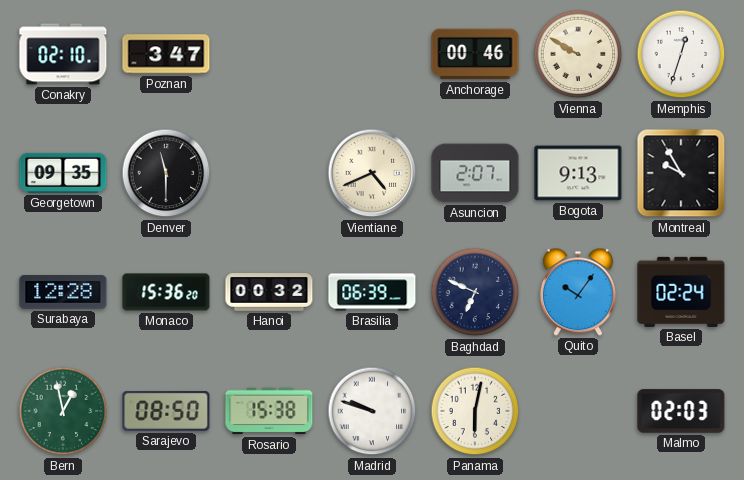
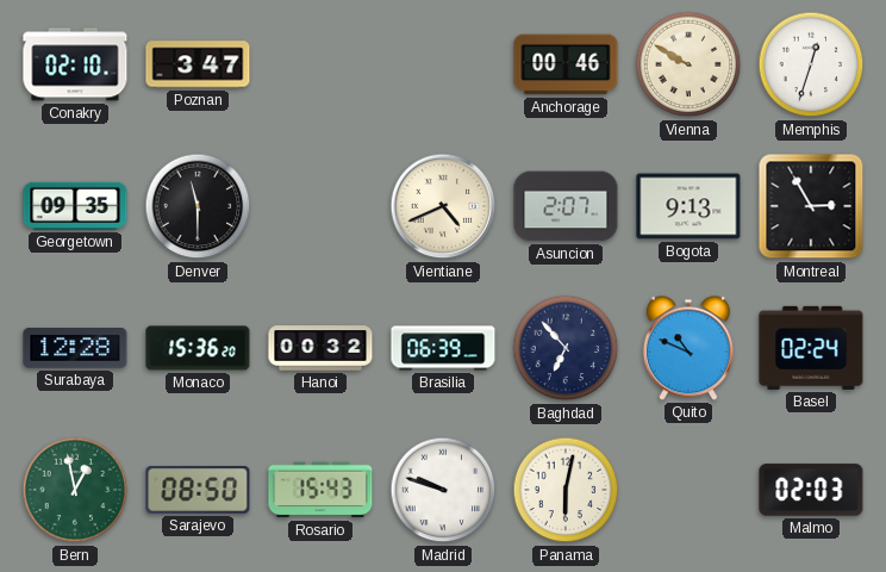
Montreal: 9:55 -> 2:55
Baghdad: 6:49 -> 6:53
Quito: 10:06 -> 10:49
Rosario: 15:38 -> 15:43
